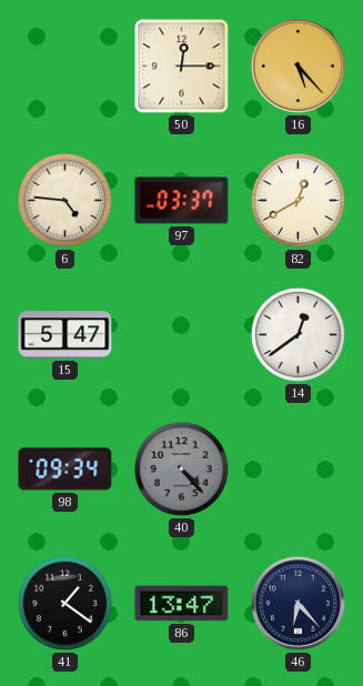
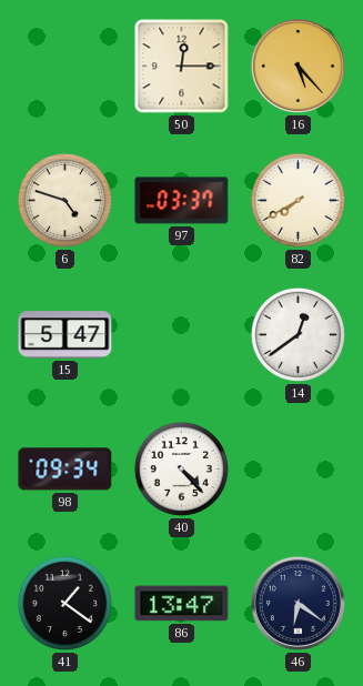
6: 4:46 -> 4:48
82: 12:40 -> 7:40
40 dial: grey -> white
46: 6:23 -> 6:21
